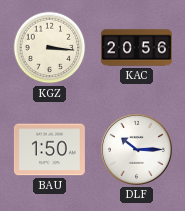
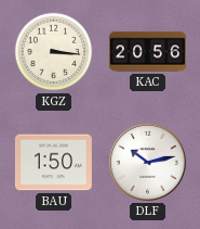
DLF: 10:15 -> 10:13
